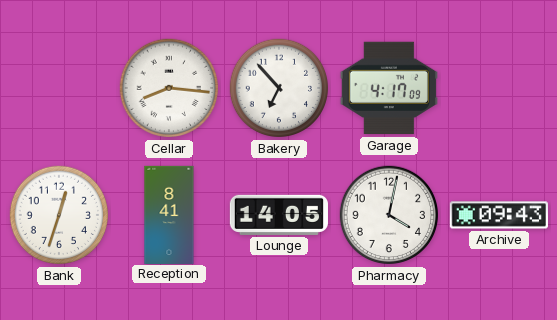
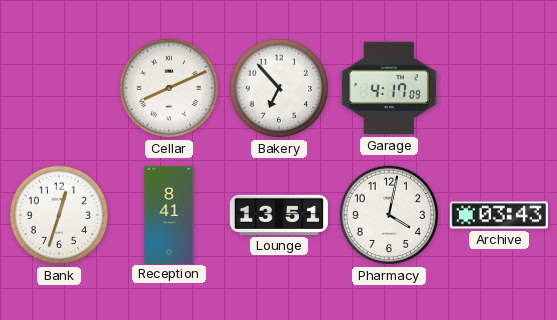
Cellar: 8:16 -> 8:11
Lounge: 14:05 -> 13:51
Archive: 09:43 -> 03:43
